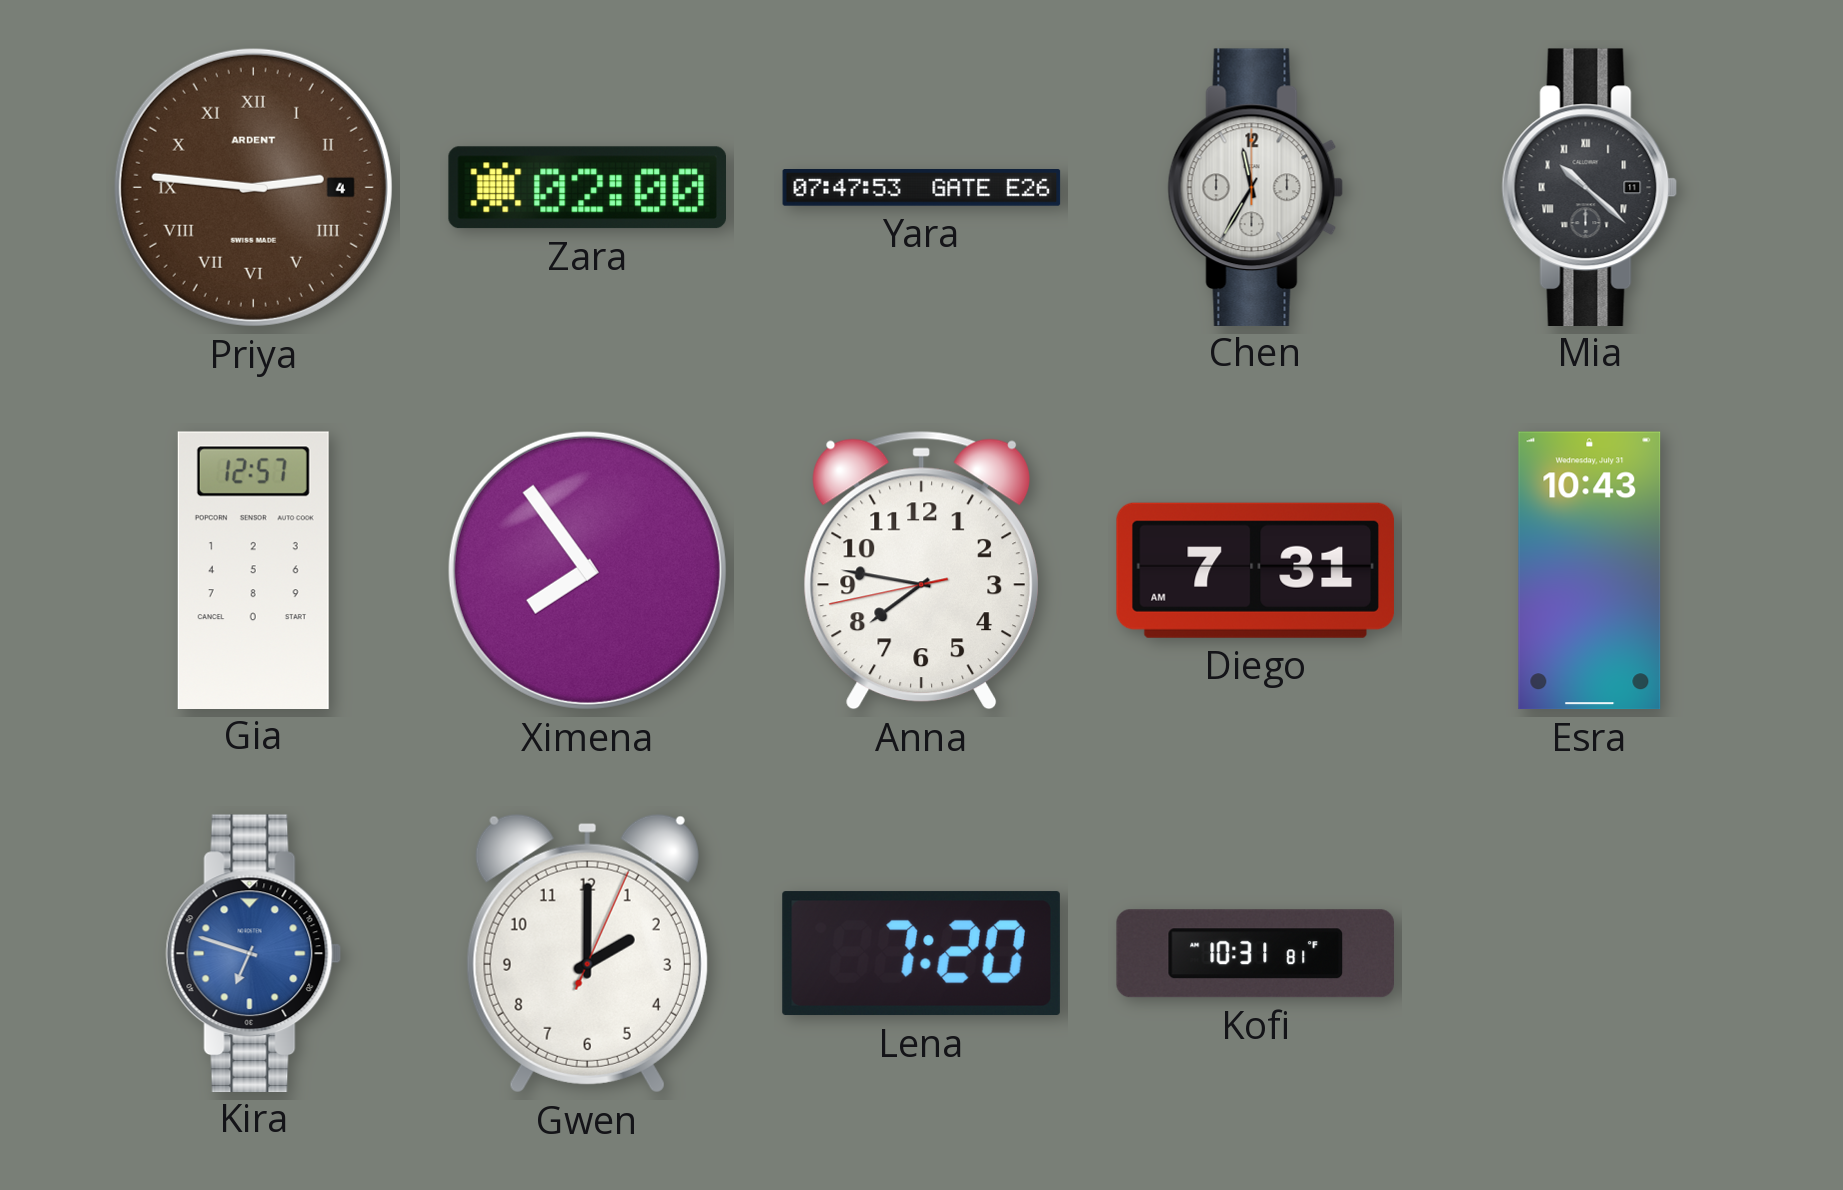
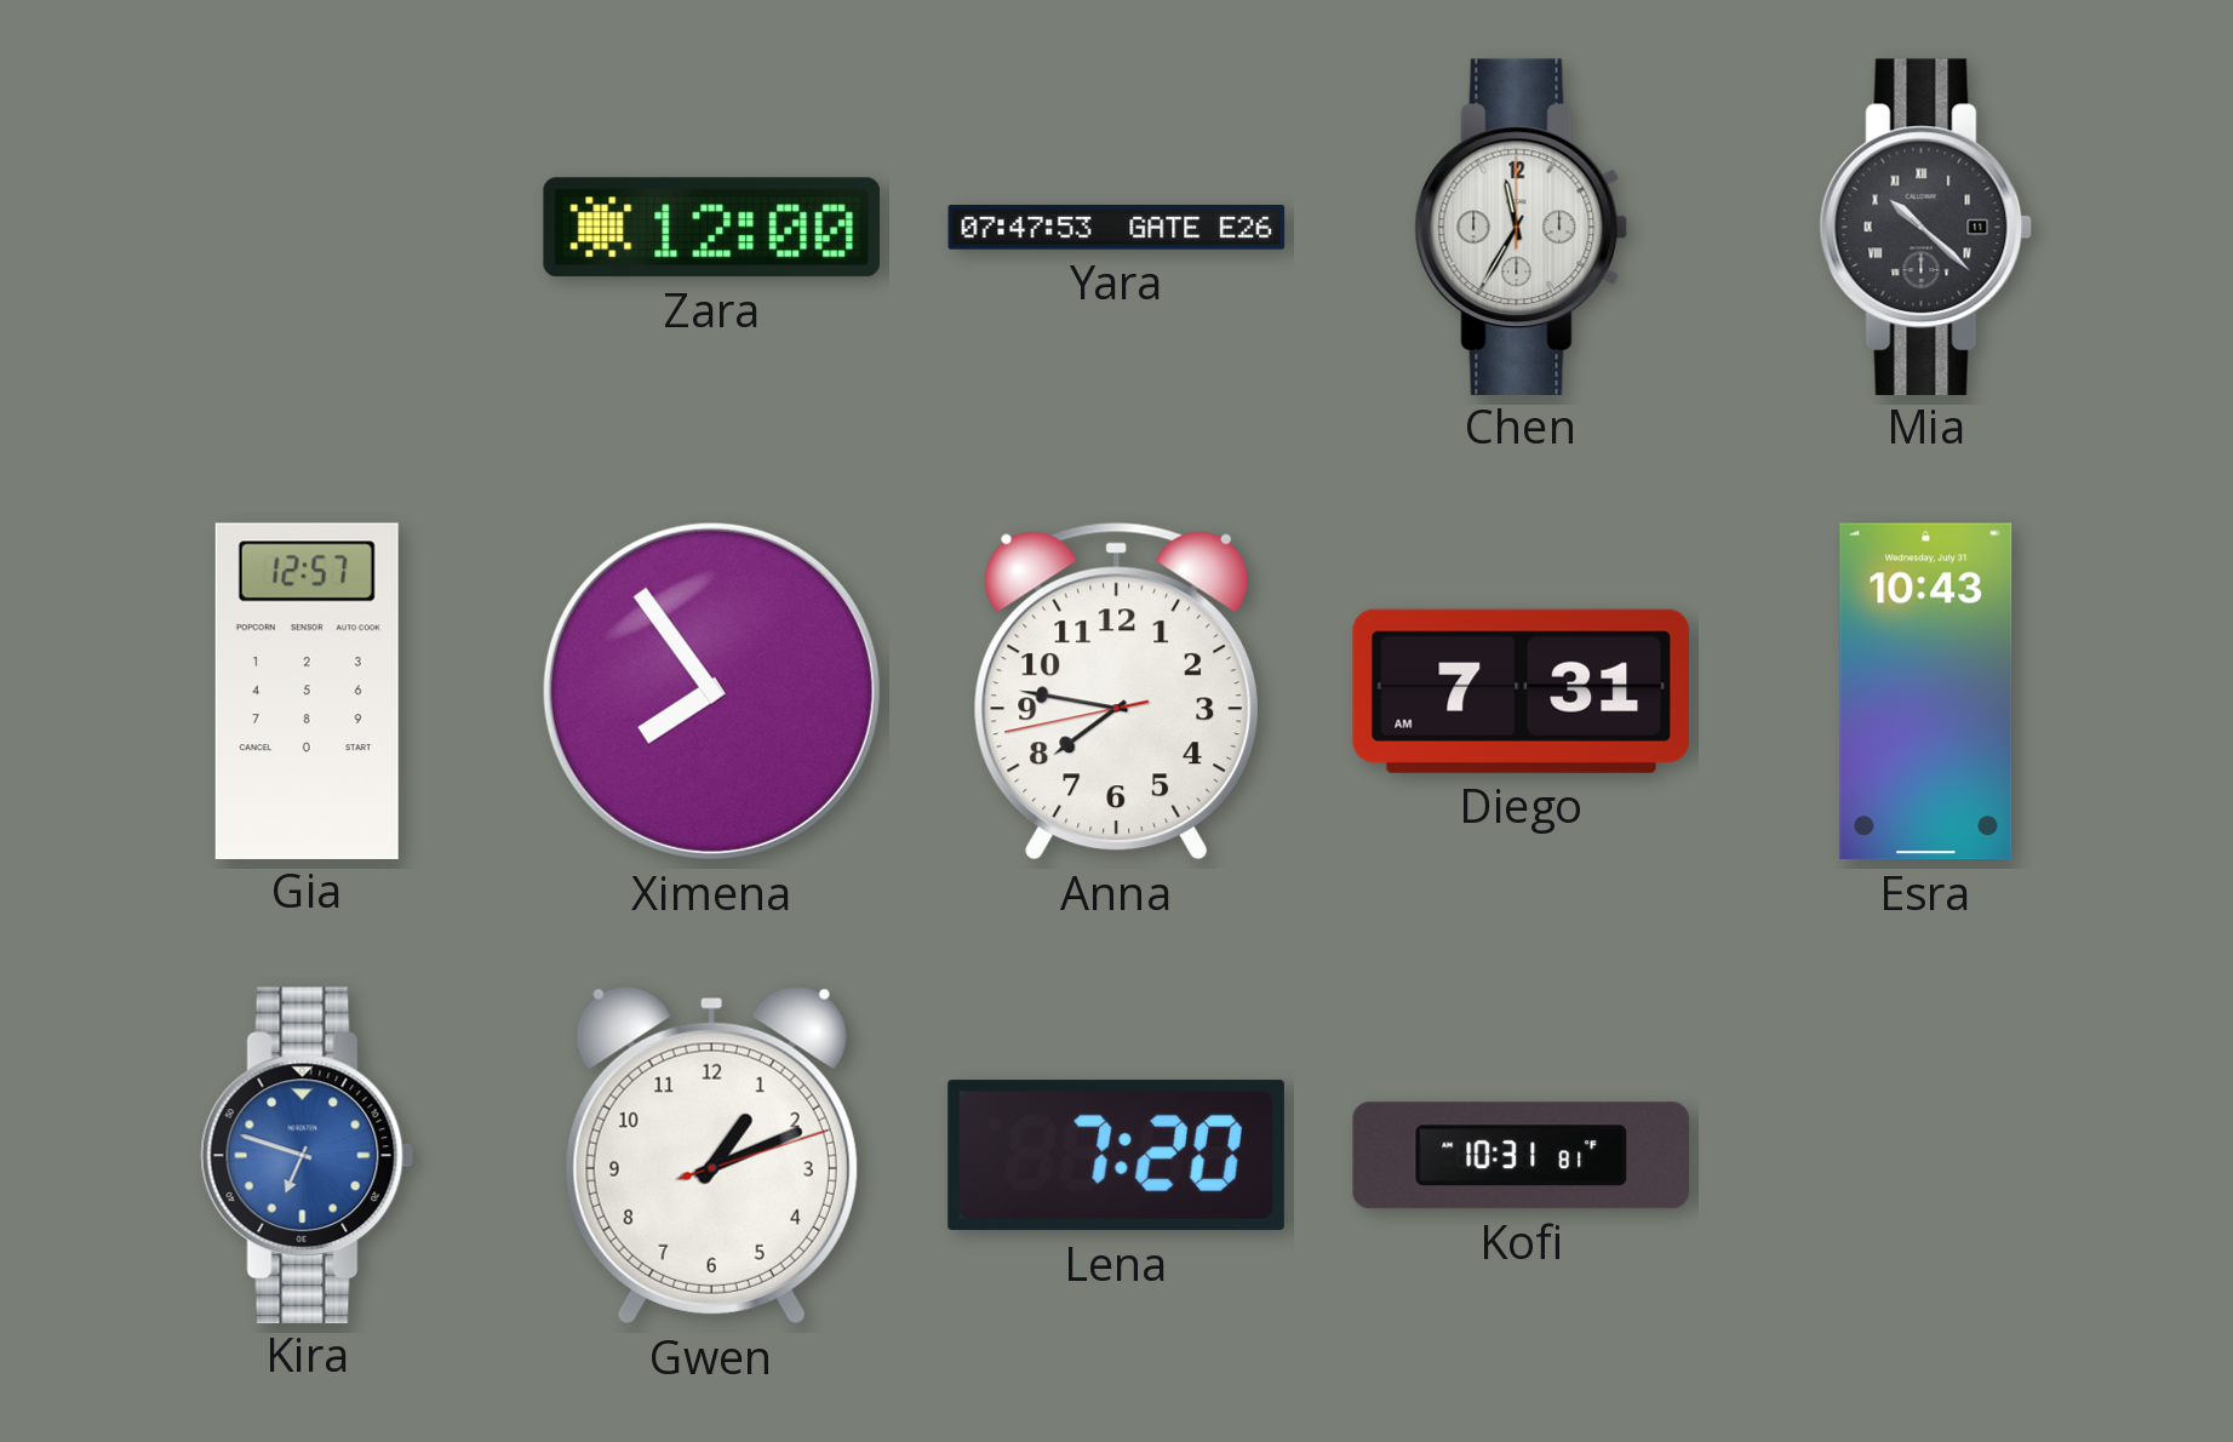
Priya: 2:46 -> none
Zara: 02:00 -> 12:00
Gwen: 2:00 -> 1:11
